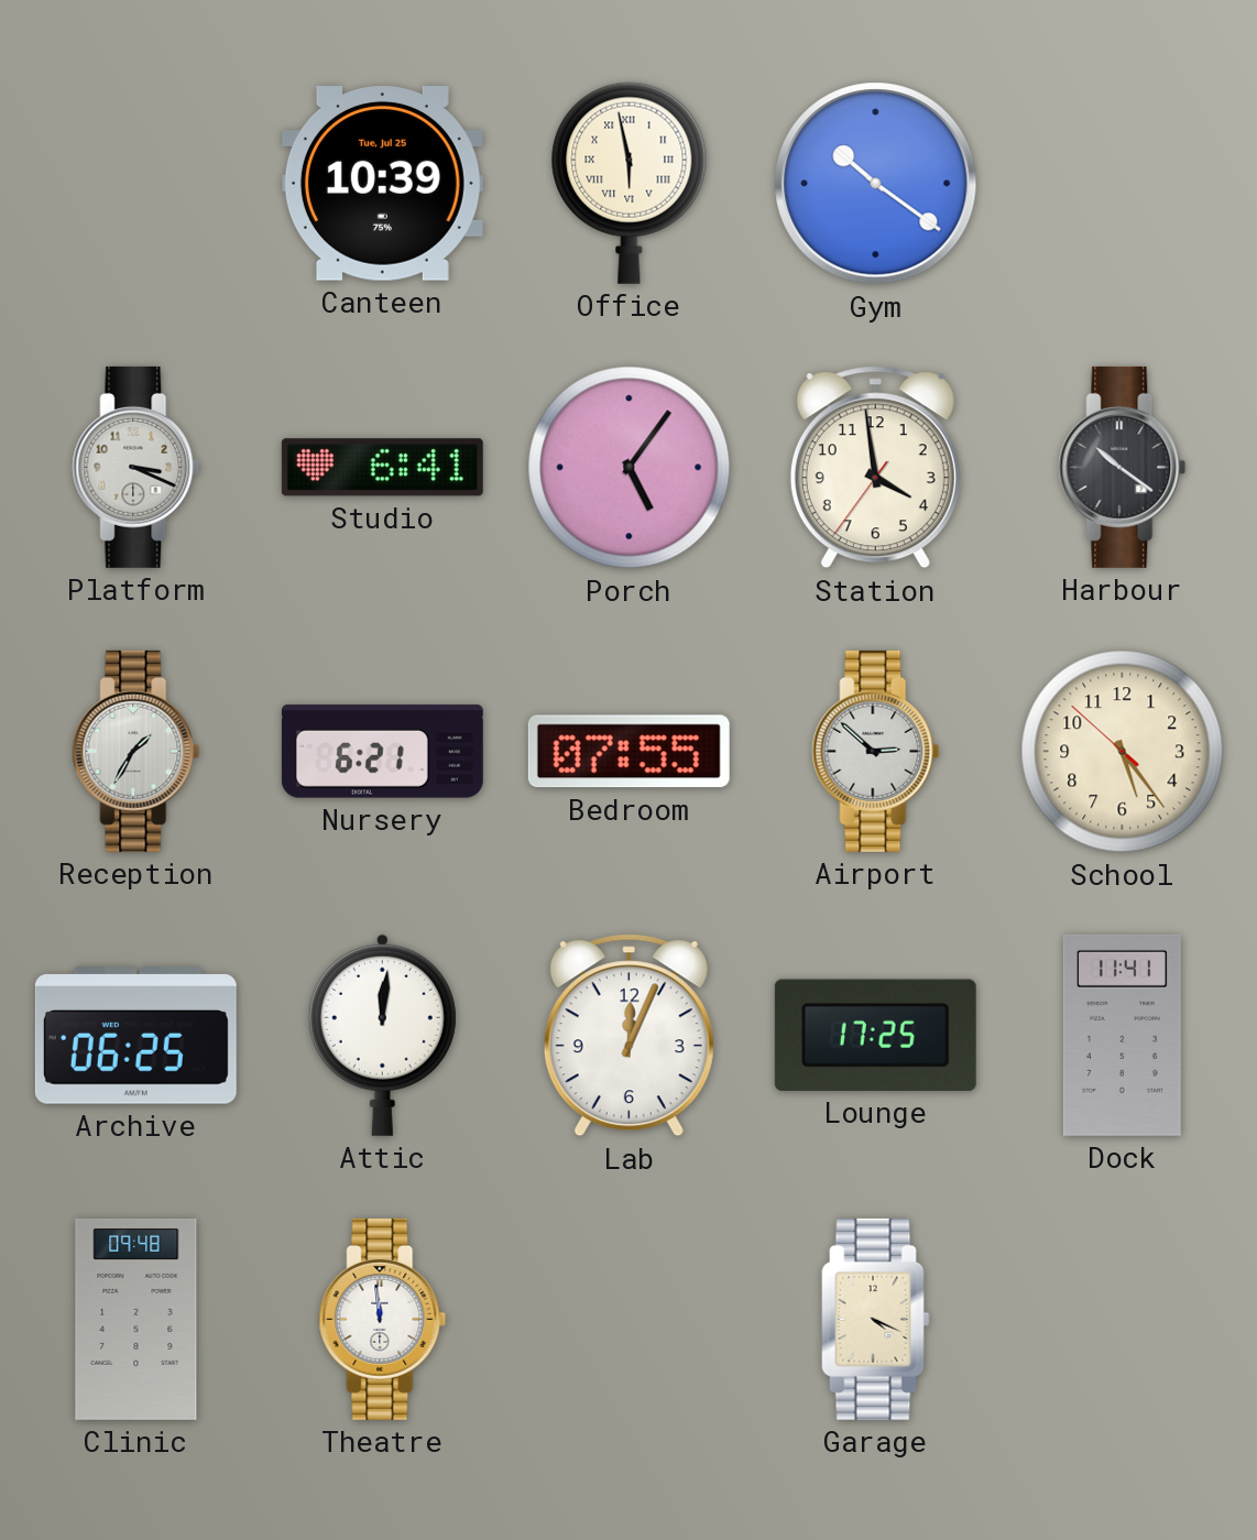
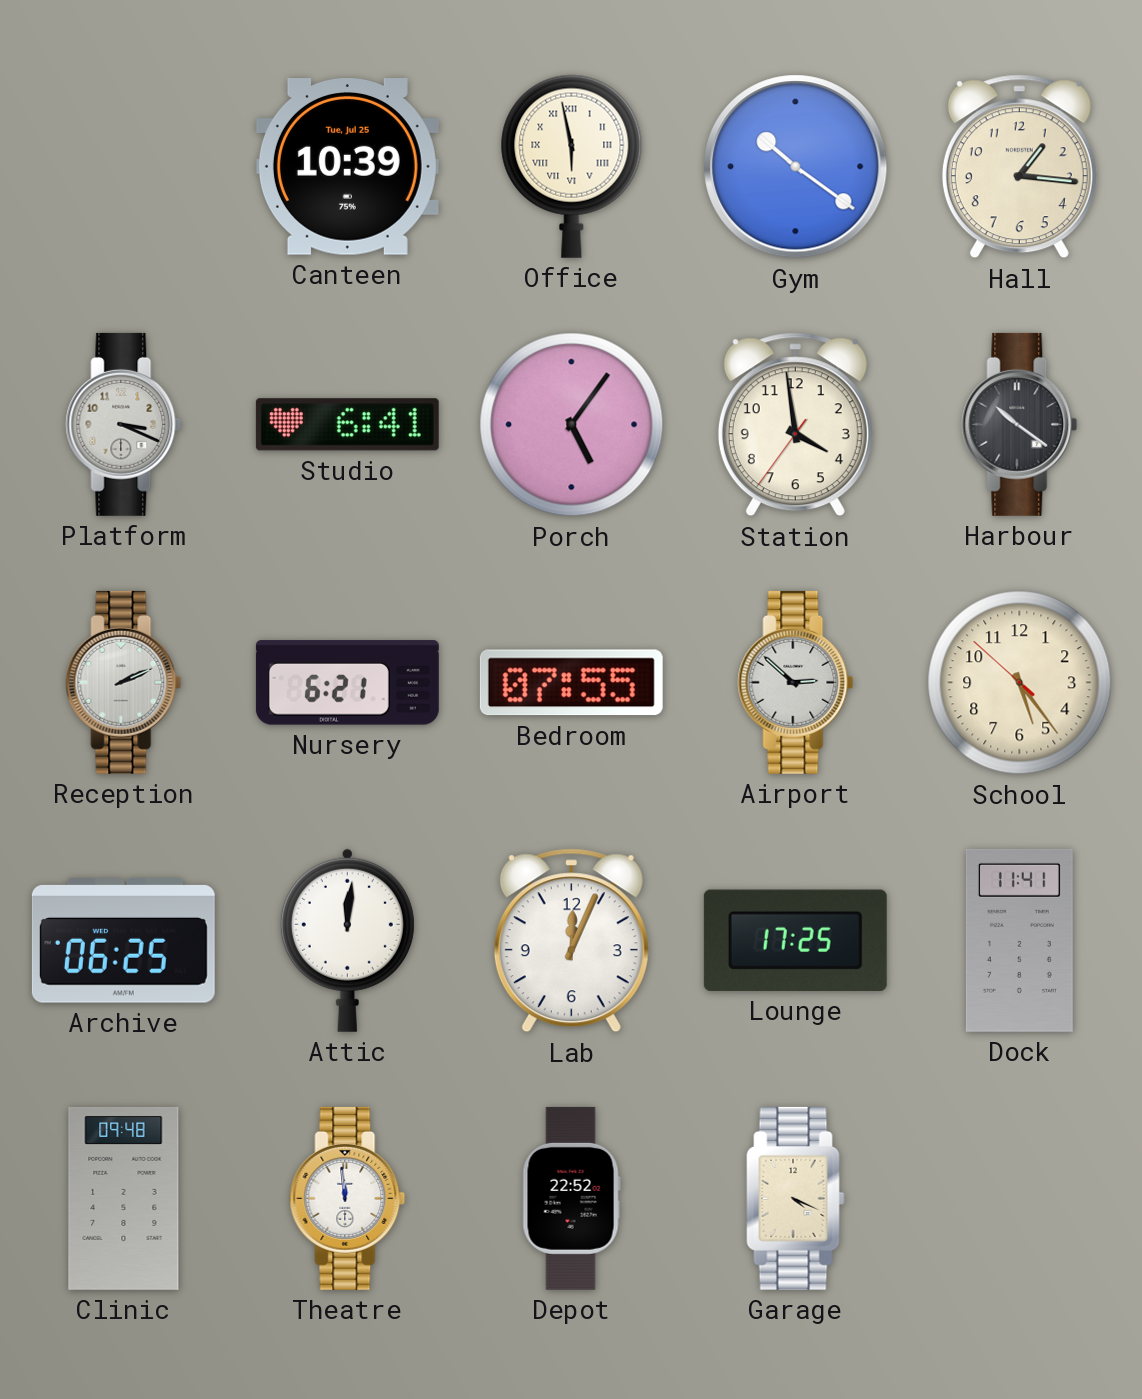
Hall: none -> 1:16
Reception: 1:35 -> 2:11
Depot: none -> 22:52
